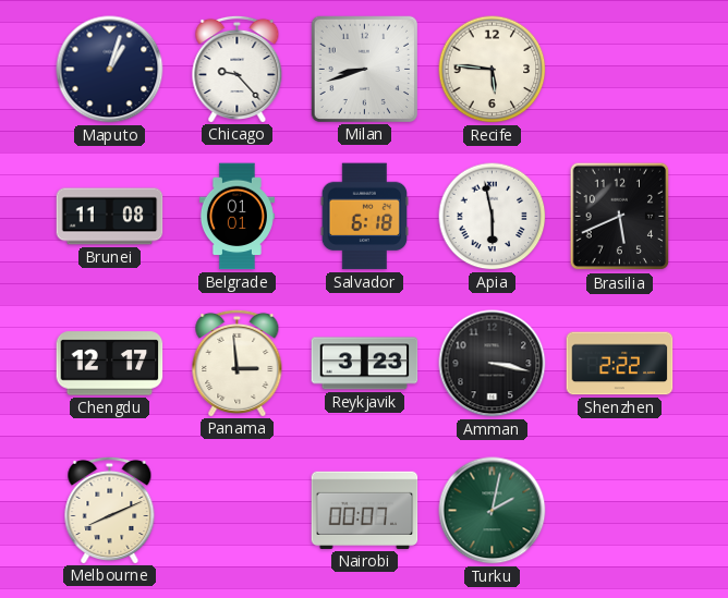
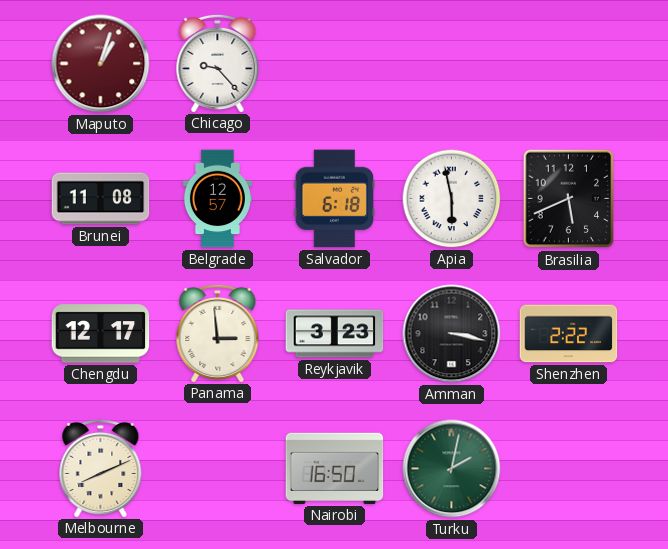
Maputo dial: navy -> burgundy
Milan: 8:42 -> none
Recife: 5:46 -> none
Belgrade: 01:01 -> 12:57
Nairobi: 00:07 -> 16:50
